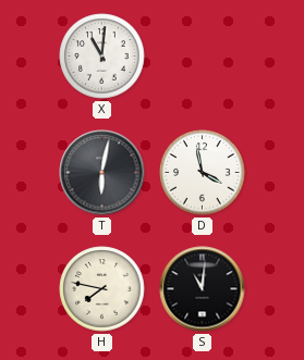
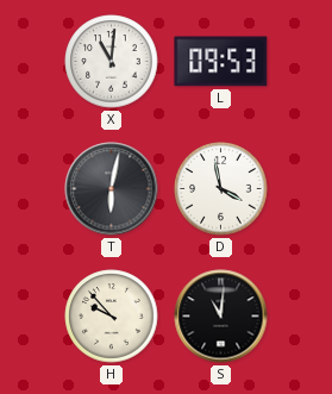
L: none -> 09:53
H: 7:47 -> 9:53
